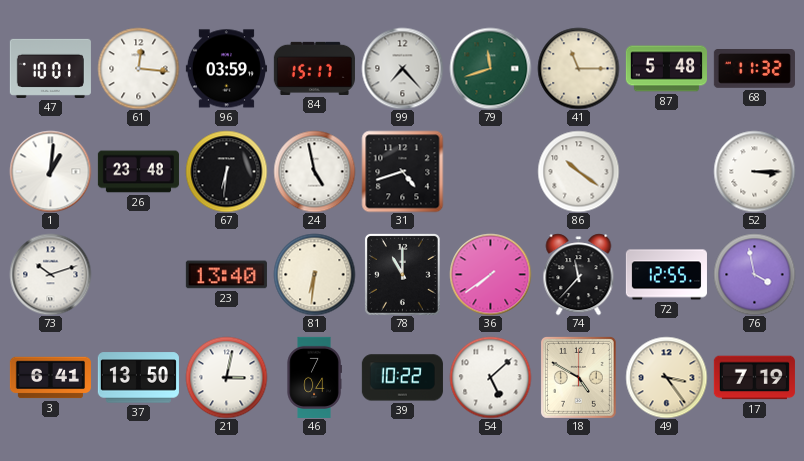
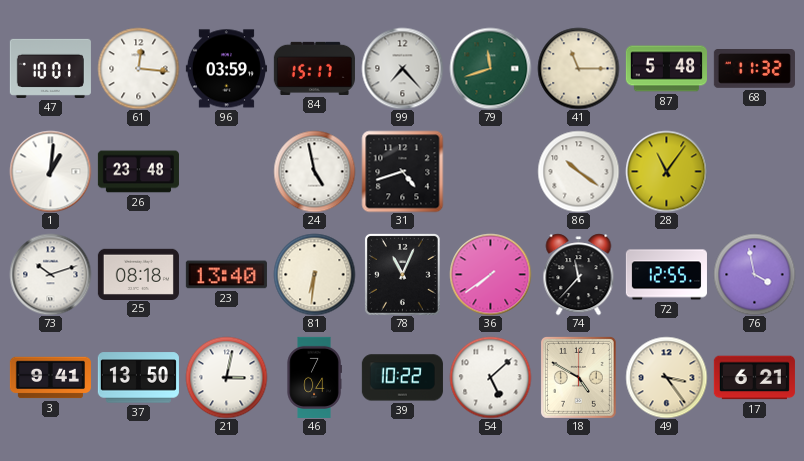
67: 6:31 -> none
28: none -> 11:06
52: 3:15 -> none
25: none -> 08:18
78: 11:00 -> 11:04
3: 6:41 -> 9:41
17: 7:19 -> 6:21
